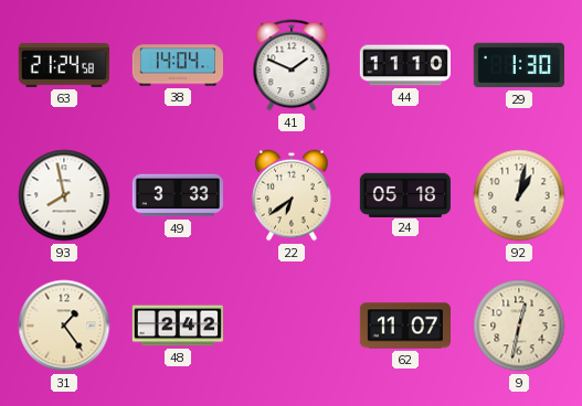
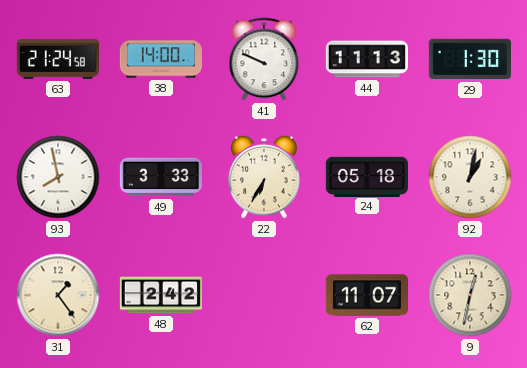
38: 14:04 -> 14:00
41: 1:49 -> 9:49
44: 11:10 -> 11:13
22: 6:39 -> 6:35
